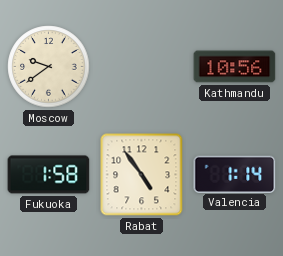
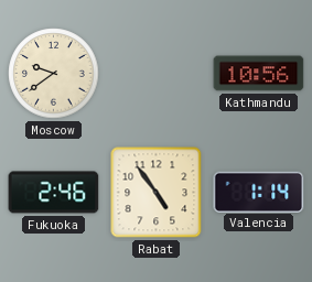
Fukuoka: 1:58 -> 2:46
